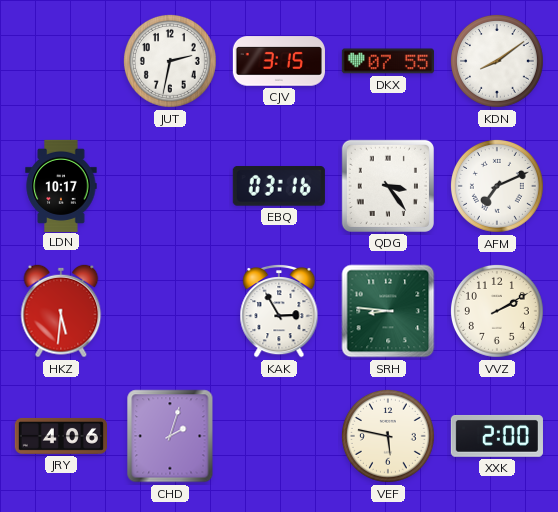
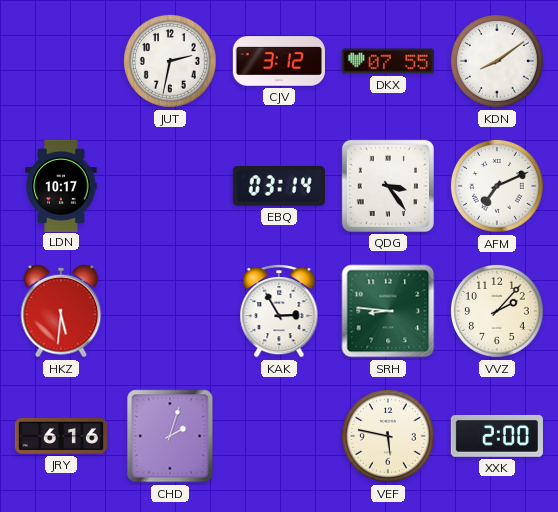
CJV: 3:15 -> 3:12
EBQ: 03:16 -> 03:14
VVZ: 2:10 -> 2:07
JRY: 4:06 -> 6:16
